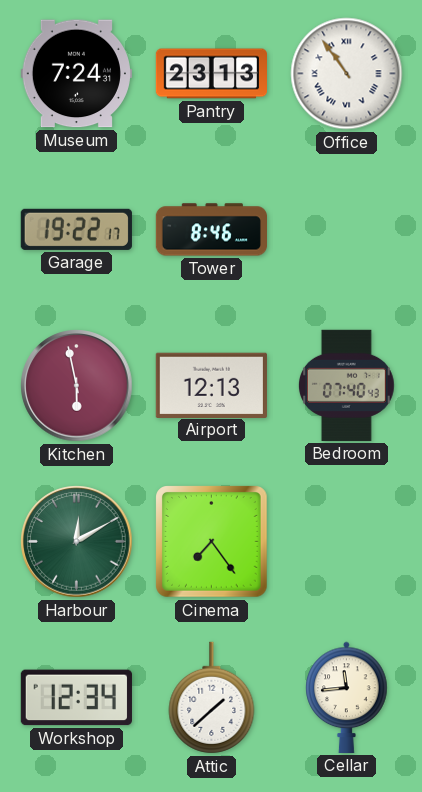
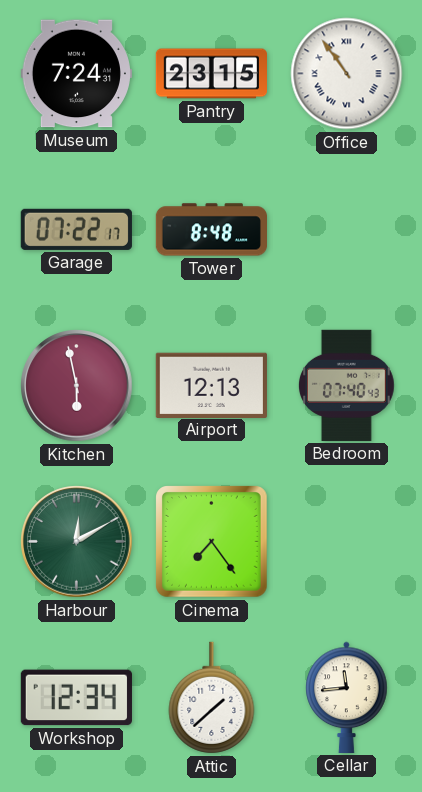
Pantry: 23:13 -> 23:15
Garage: 19:22 -> 07:22
Tower: 8:46 -> 8:48
